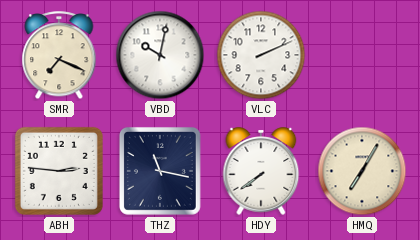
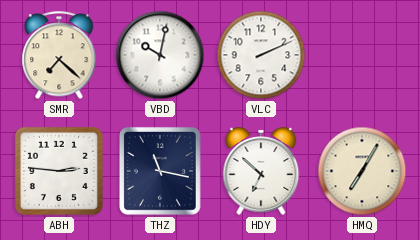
SMR: 7:19 -> 7:22
HDY: 7:39 -> 6:52
